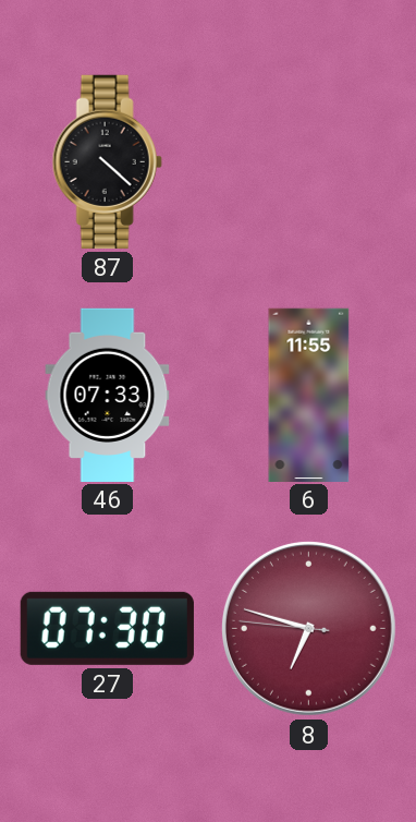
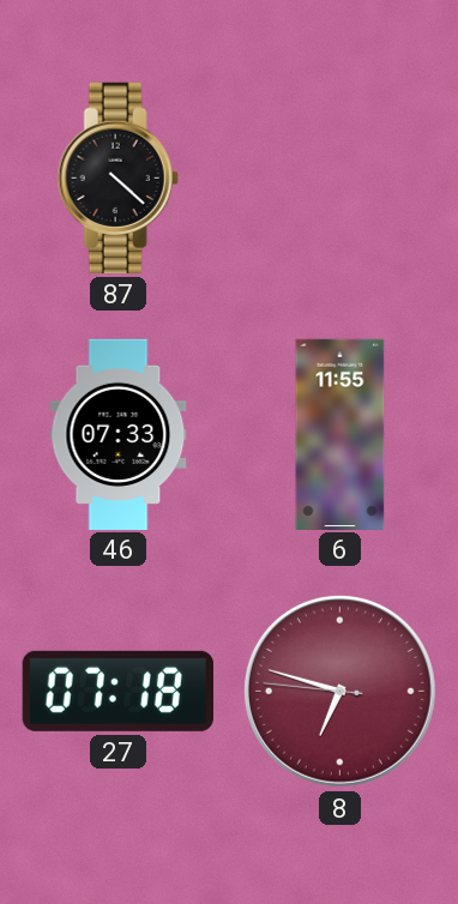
27: 07:30 -> 07:18
